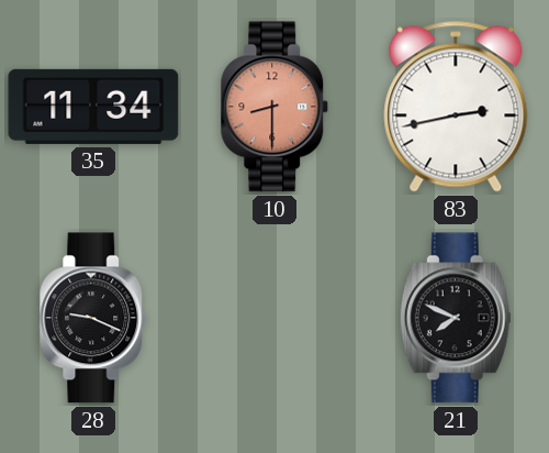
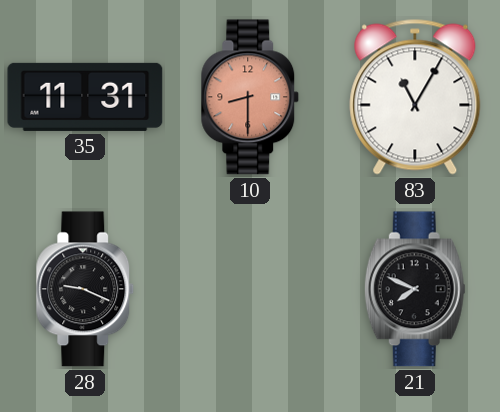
35: 11:34 -> 11:31
83: 2:43 -> 11:05
